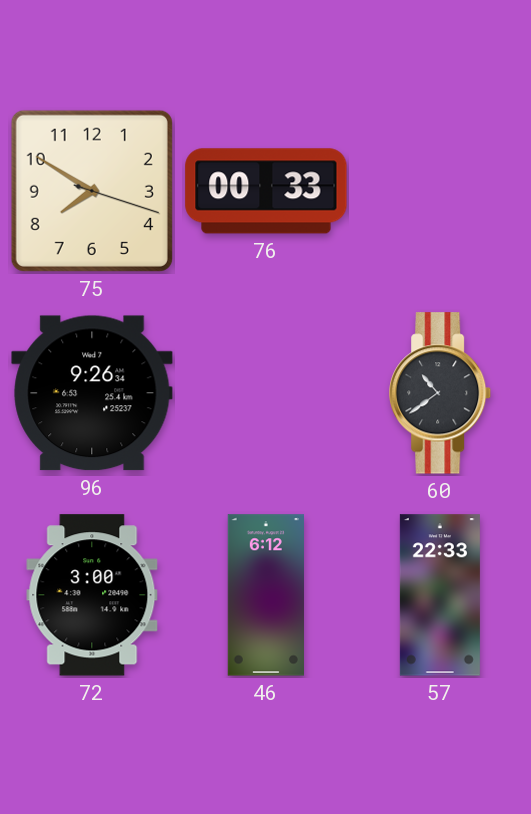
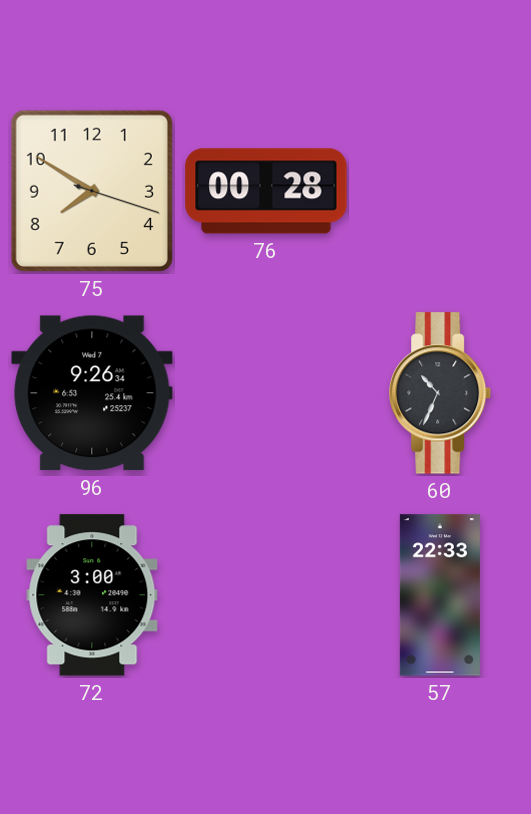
76: 00:33 -> 00:28
60: 10:39 -> 10:34
46: 6:12 -> none
